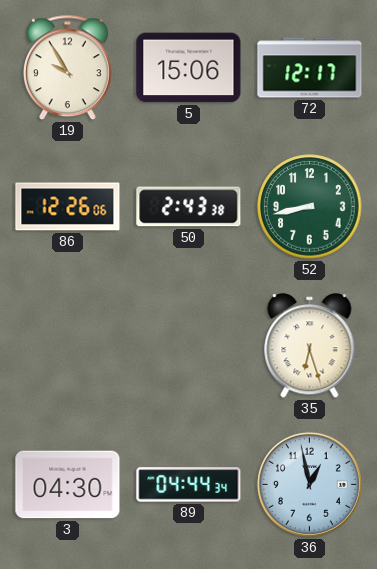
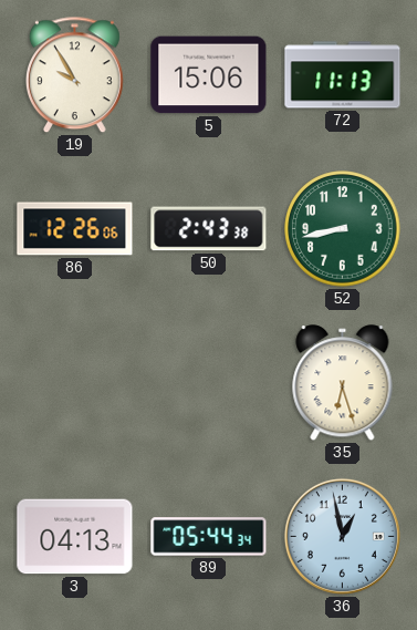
72: 12:17 -> 11:13
3: 04:30 -> 04:13
89: 04:44 -> 05:44
